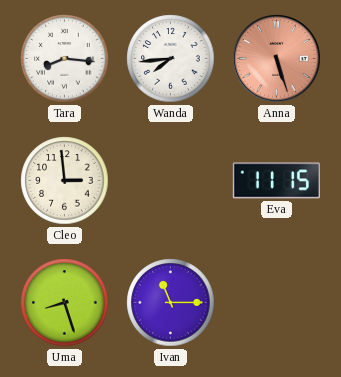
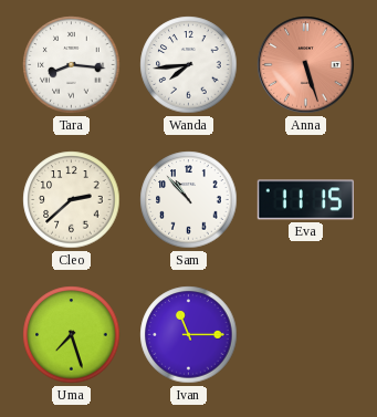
Cleo: 2:59 -> 2:38
Sam: none -> 10:53
Uma: 8:27 -> 7:27
